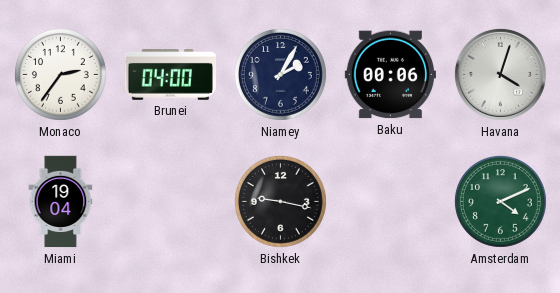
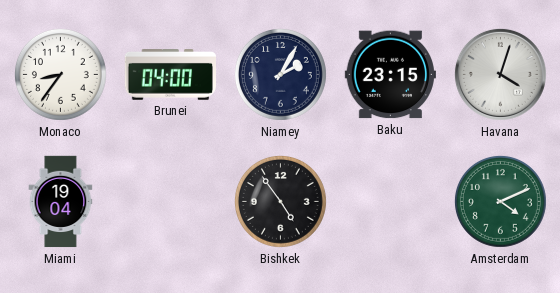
Monaco: 2:36 -> 8:36
Baku: 00:06 -> 23:15
Bishkek: 9:17 -> 4:54
